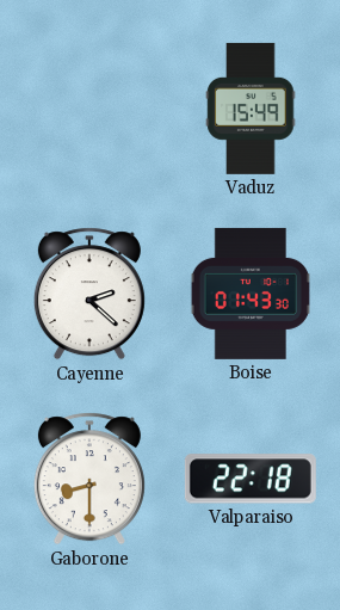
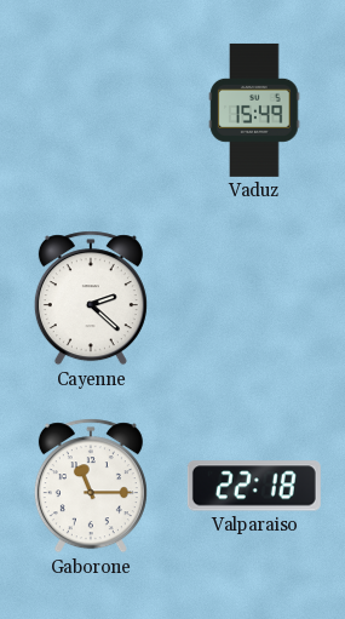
Boise: 01:43 -> none
Gaborone: 8:30 -> 11:15
